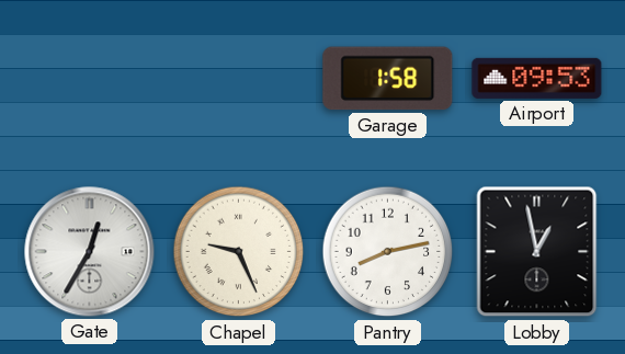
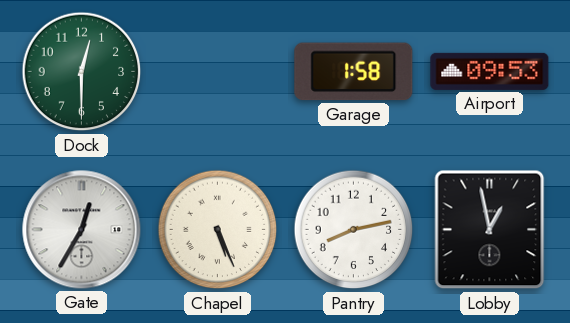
Dock: none -> 12:30
Chapel: 9:26 -> 5:26
